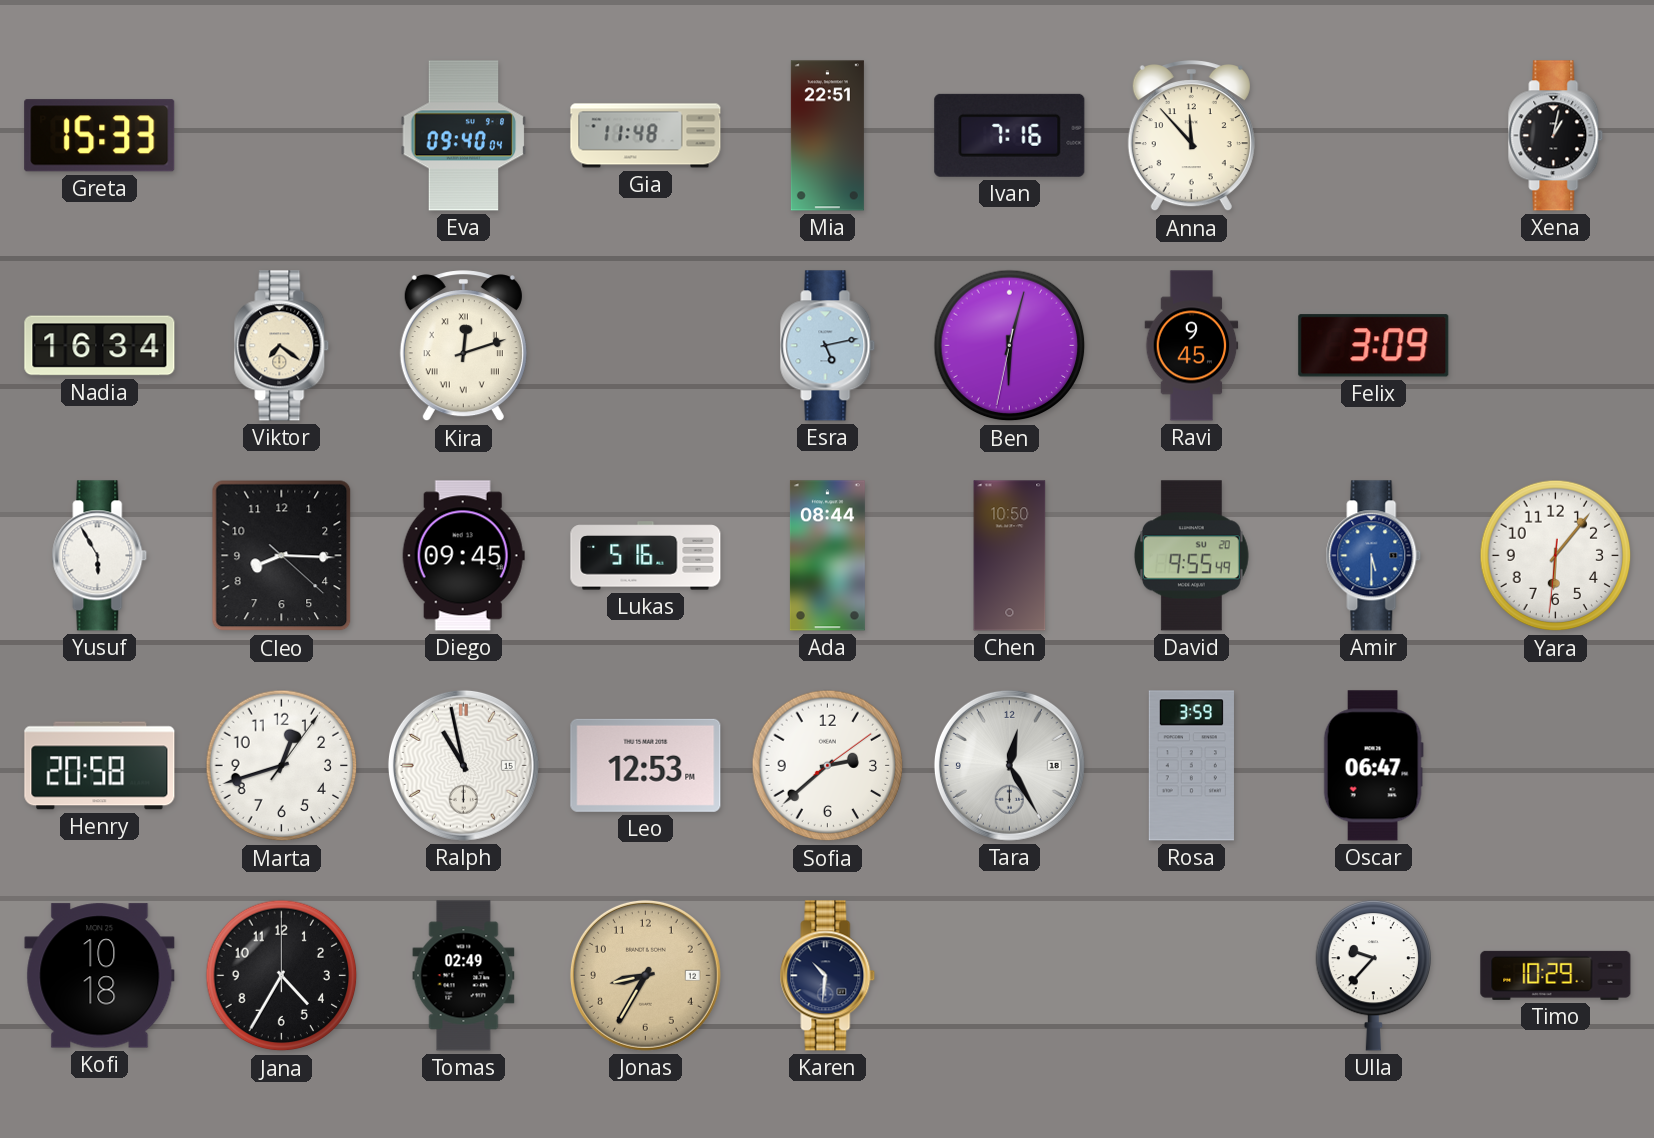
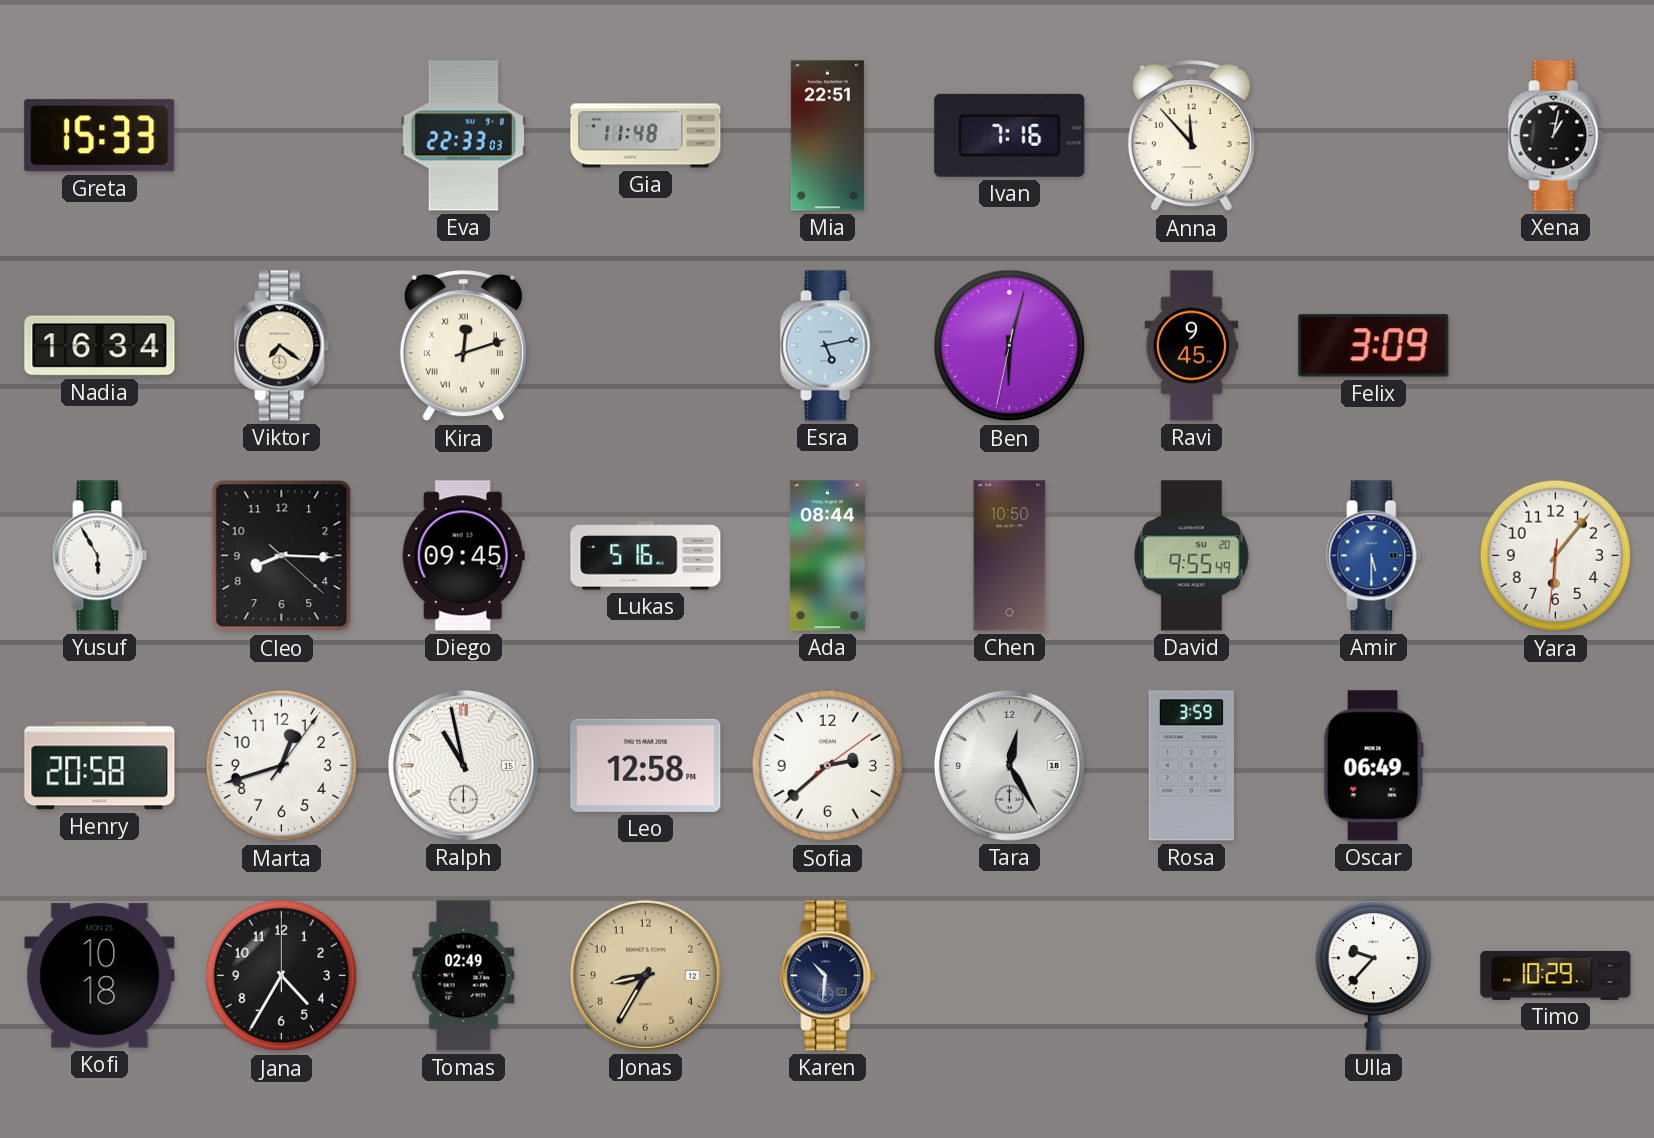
Eva: 09:40 -> 22:33
Leo: 12:53 -> 12:58
Oscar: 06:47 -> 06:49
